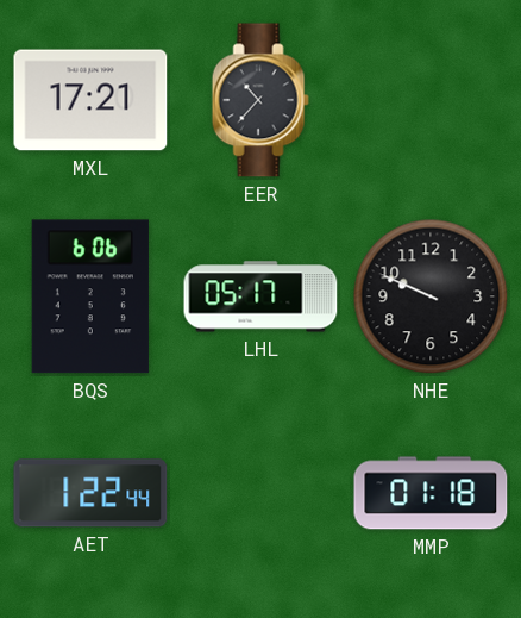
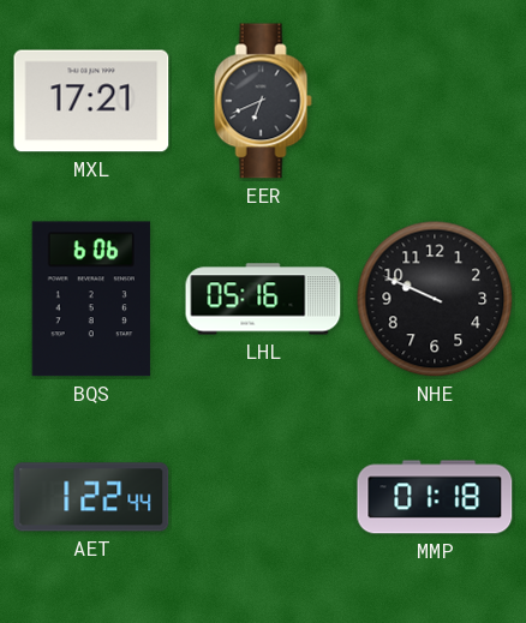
EER: 10:37 -> 6:41
LHL: 05:17 -> 05:16
